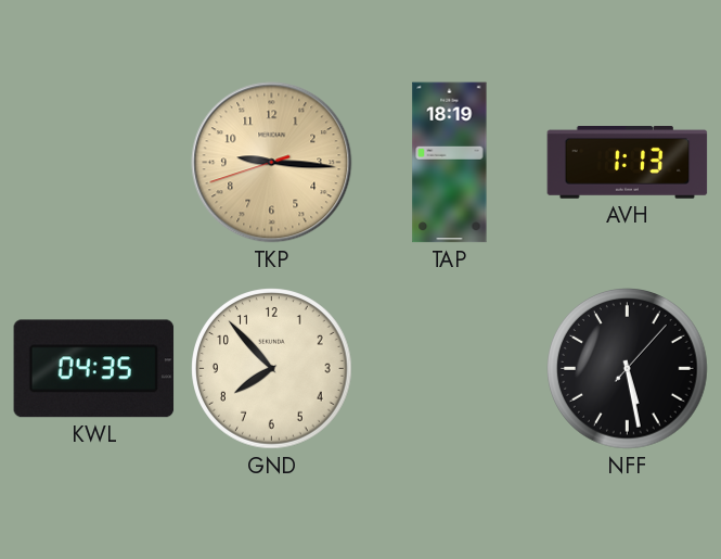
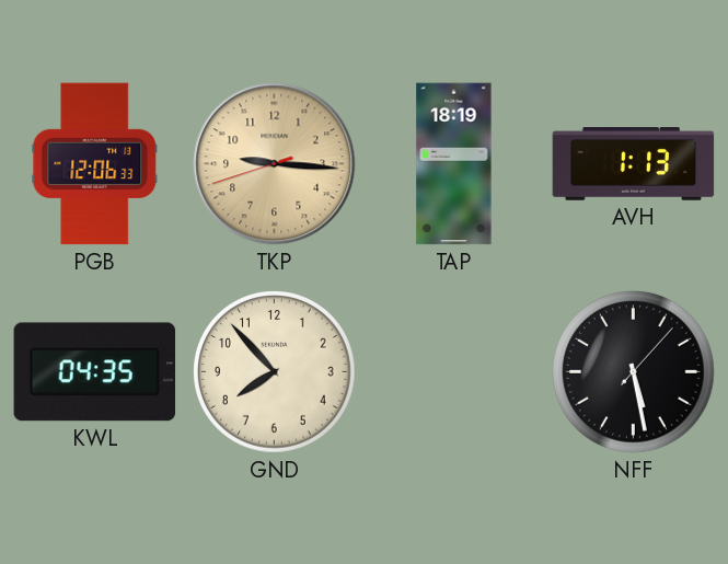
PGB: none -> 12:06
